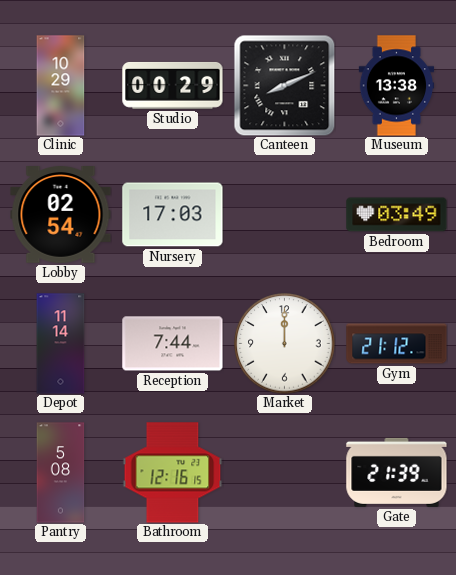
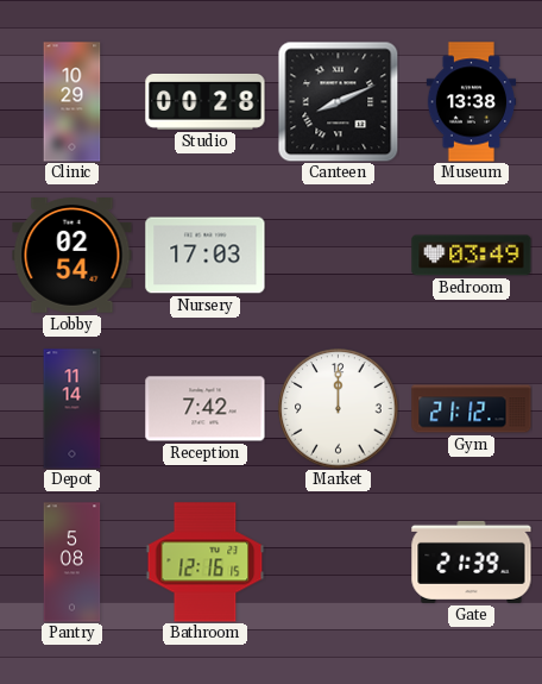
Studio: 00:29 -> 00:28
Reception: 7:44 -> 7:42
